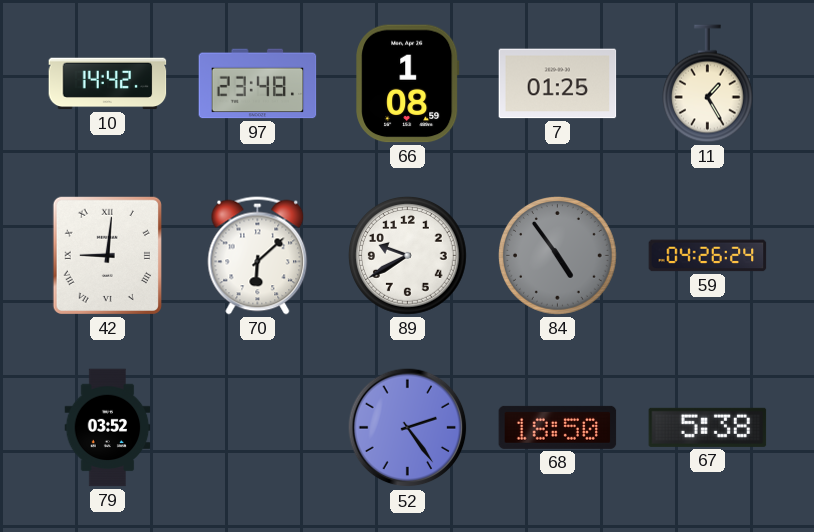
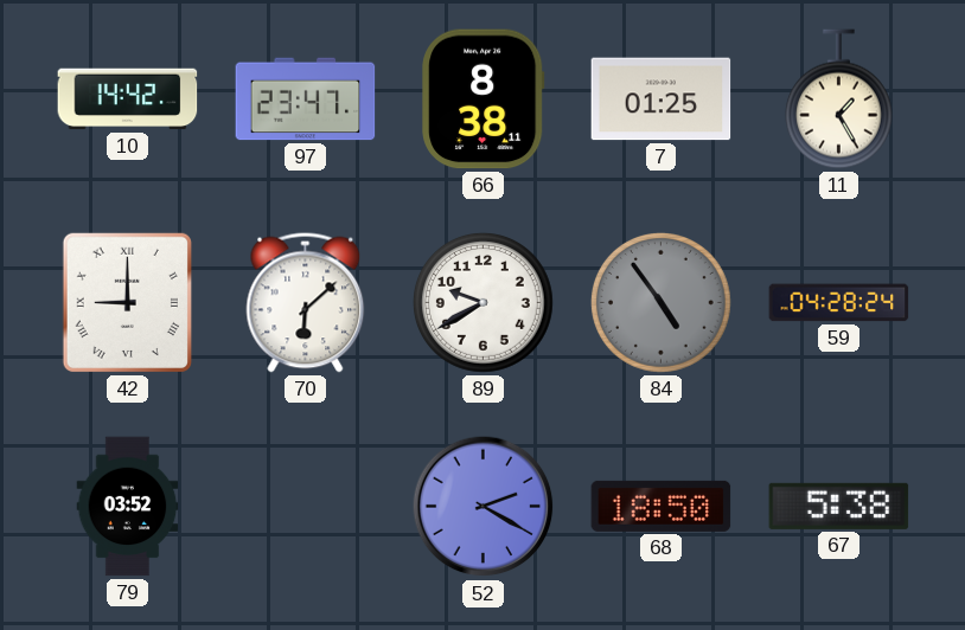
97: 23:48 -> 23:47
66: 1:08 -> 8:38
42: 9:01 -> 9:00
59: 04:26 -> 04:28
52: 2:24 -> 2:20
